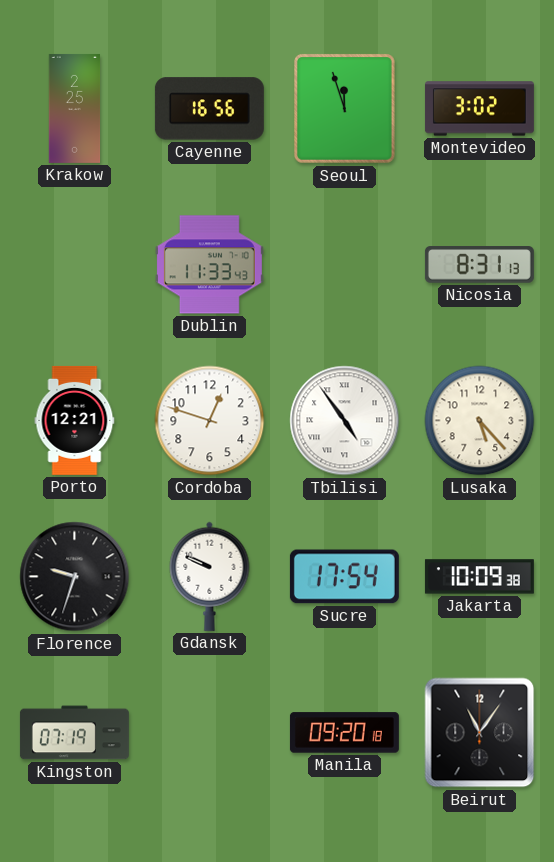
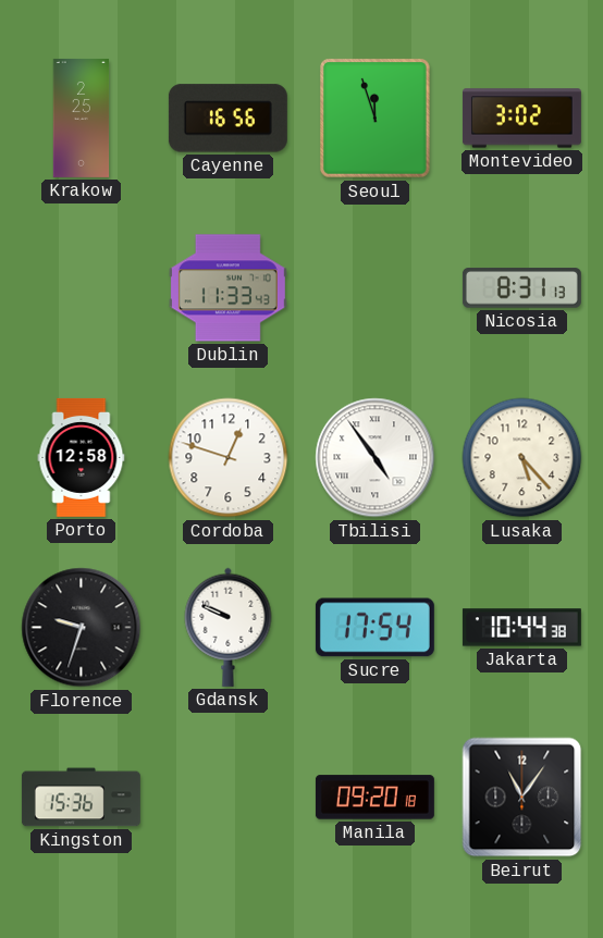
Porto: 12:21 -> 12:58
Jakarta: 10:09 -> 10:44
Kingston: 07:19 -> 15:36
